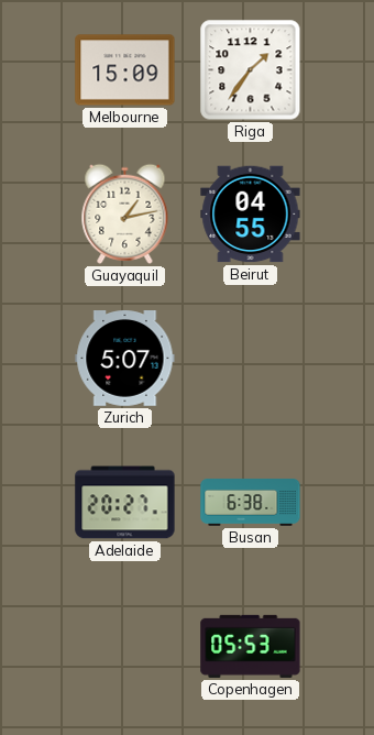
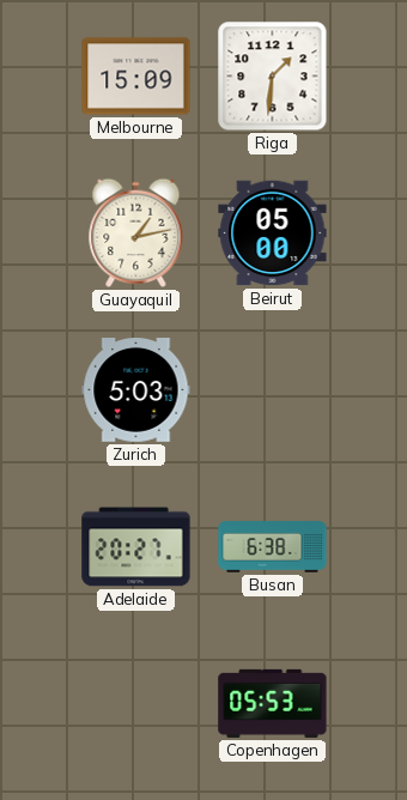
Riga: 1:36 -> 1:31
Beirut: 04:55 -> 05:00
Zurich: 5:07 -> 5:03
